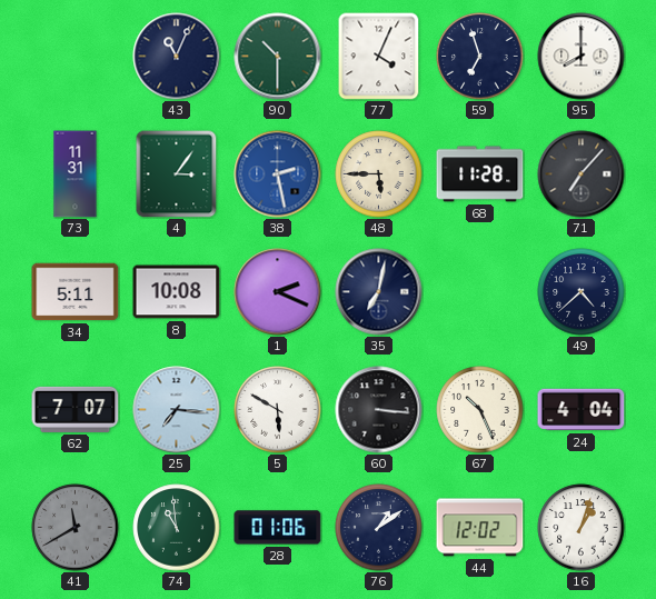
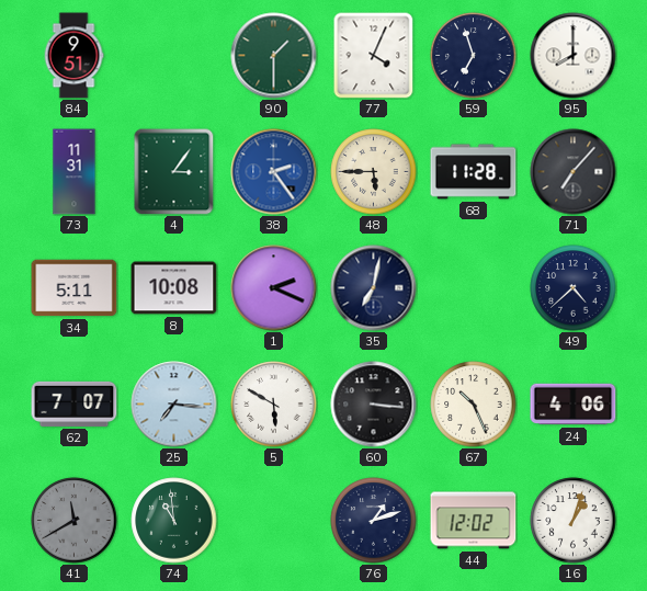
84: none -> 9:51
43: 11:04 -> none
90: 10:30 -> 1:30
38: 2:28 -> 2:24
24: 4:04 -> 4:06
28: 01:06 -> none
76: 1:09 -> 1:12
